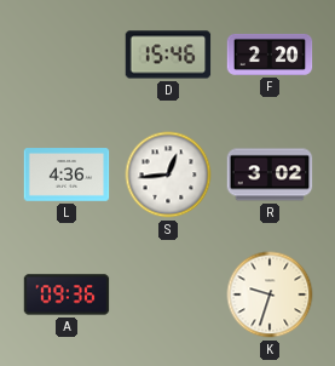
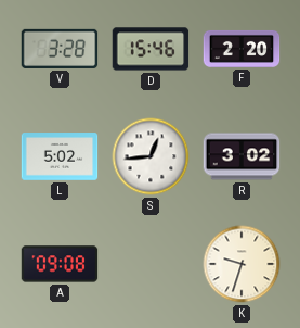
V: none -> 3:28
L: 4:36 -> 5:02
A: 09:36 -> 09:08
